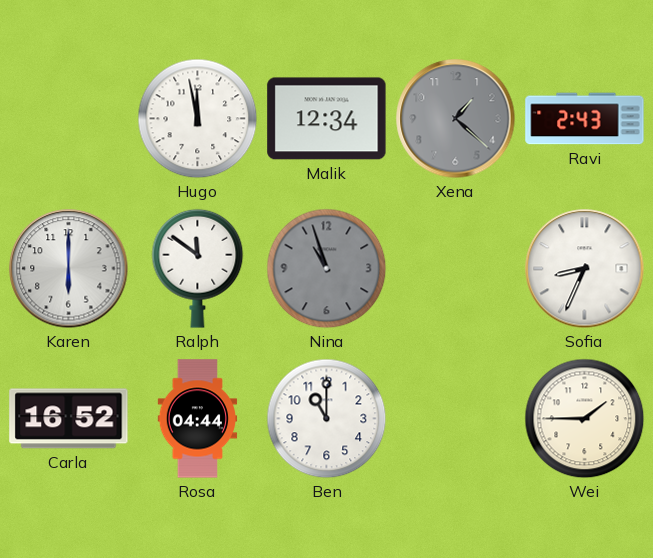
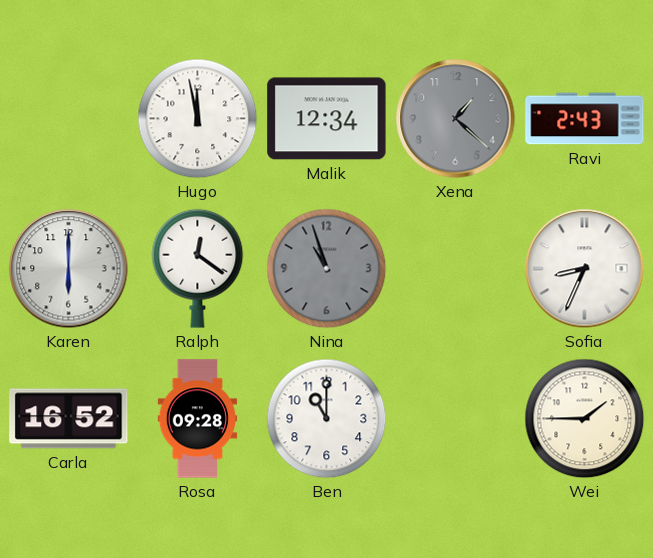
Ralph: 11:51 -> 12:21
Rosa: 04:44 -> 09:28
